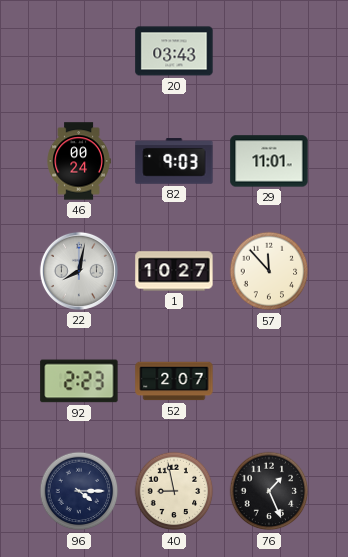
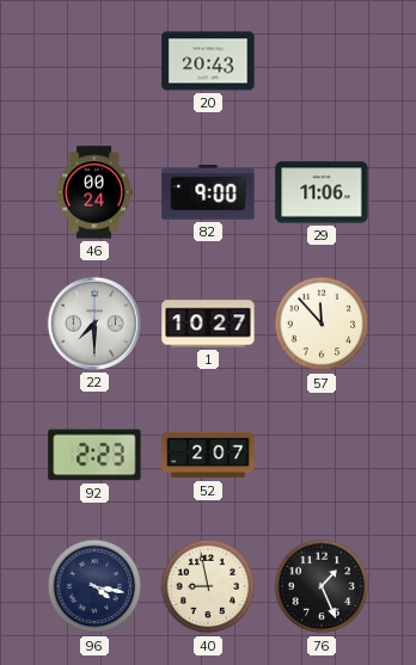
20: 03:43 -> 20:43
82: 9:03 -> 9:00
29: 11:01 -> 11:06
22: 8:02 -> 7:30
96: 4:15 -> 4:17
